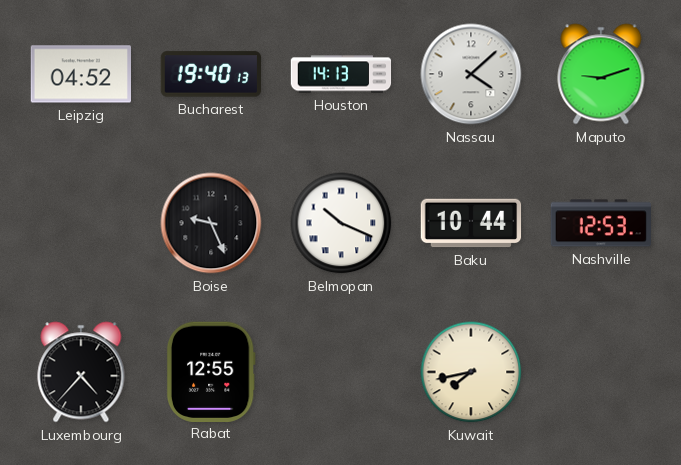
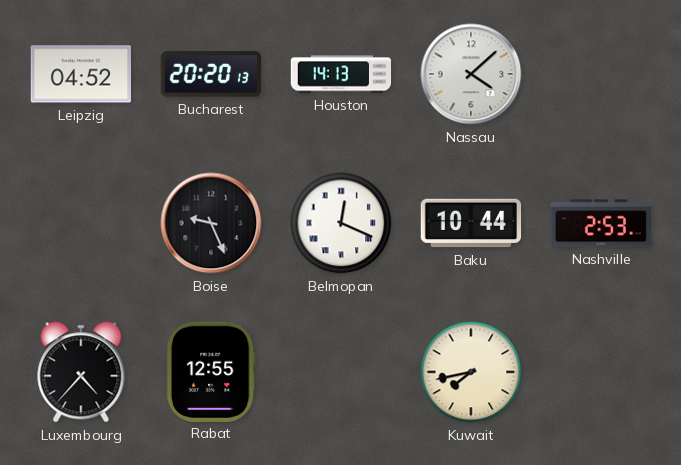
Bucharest: 19:40 -> 20:20
Maputo: 9:12 -> none
Belmopan: 10:19 -> 12:19
Nashville: 12:53 -> 2:53
